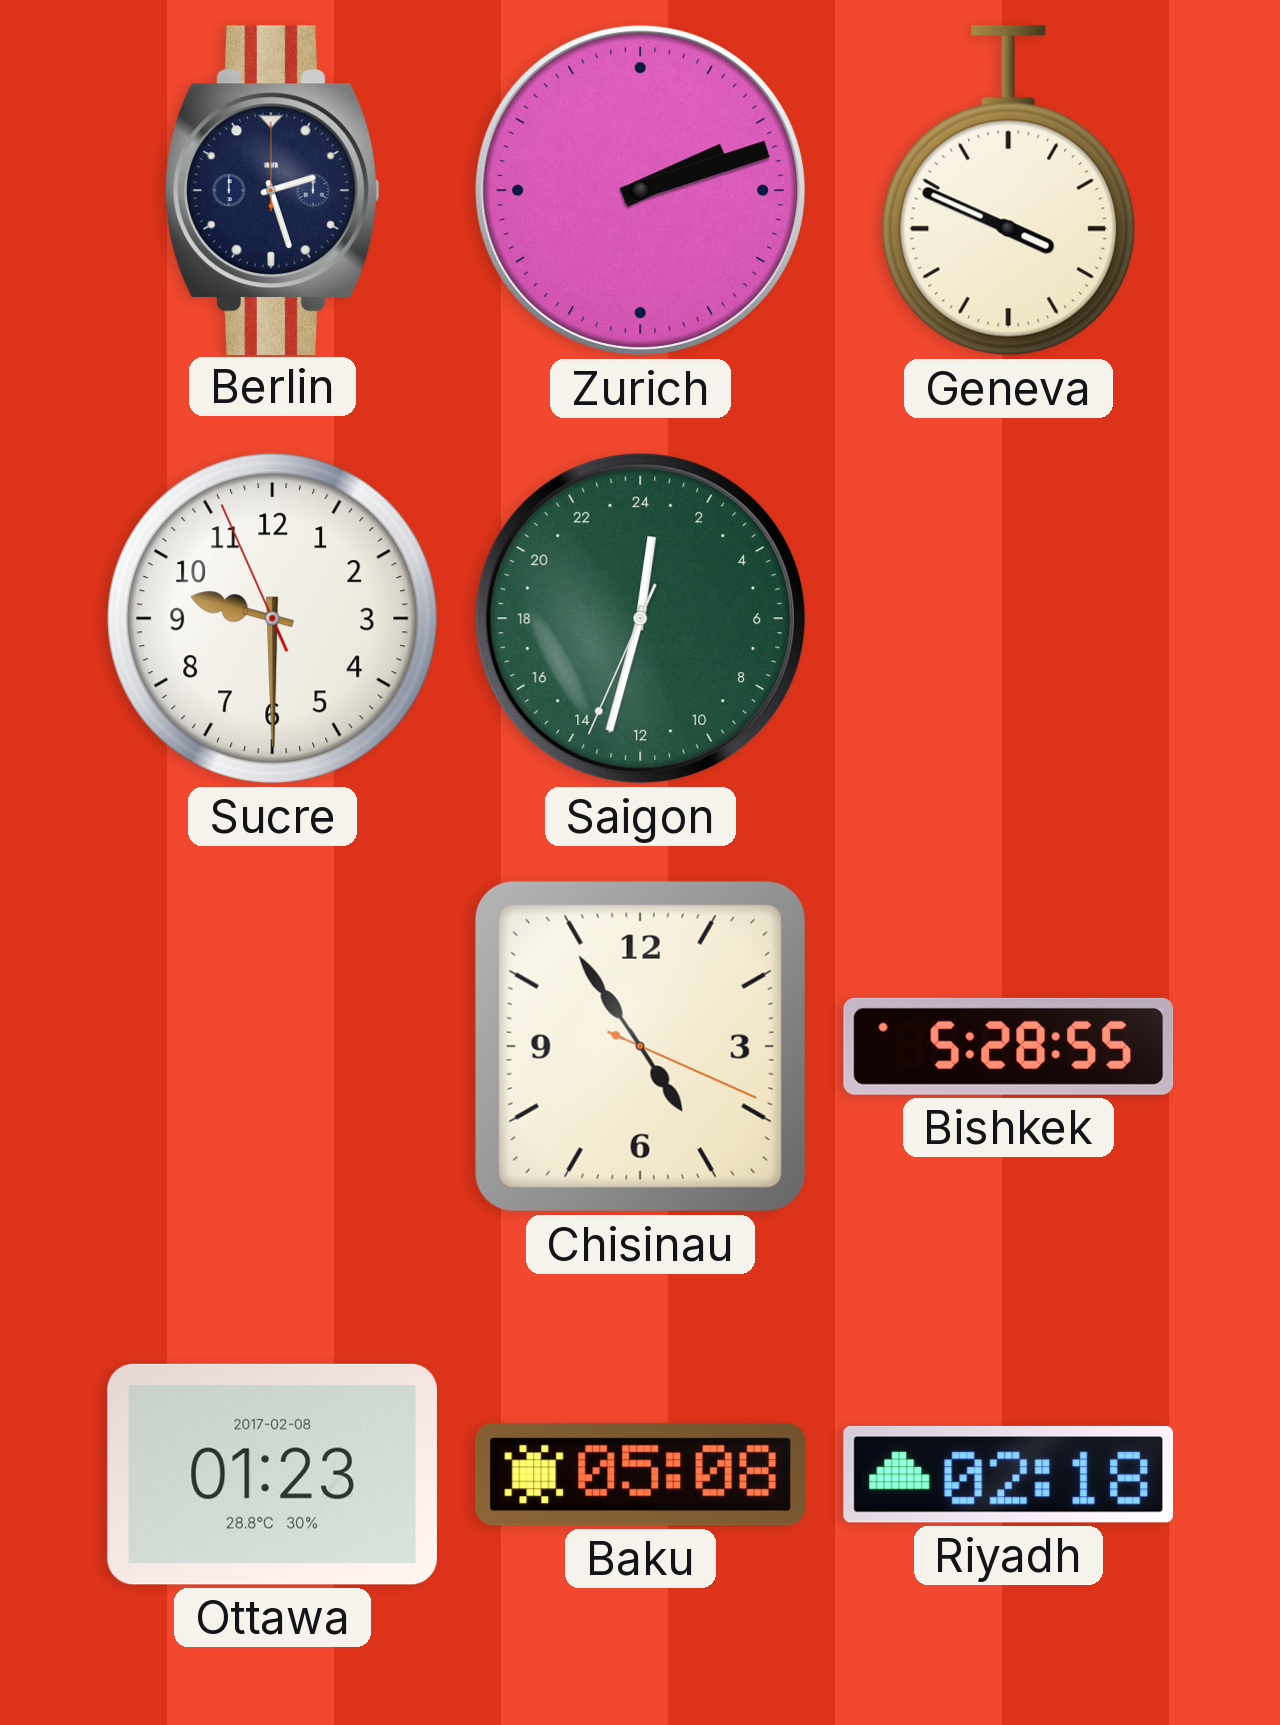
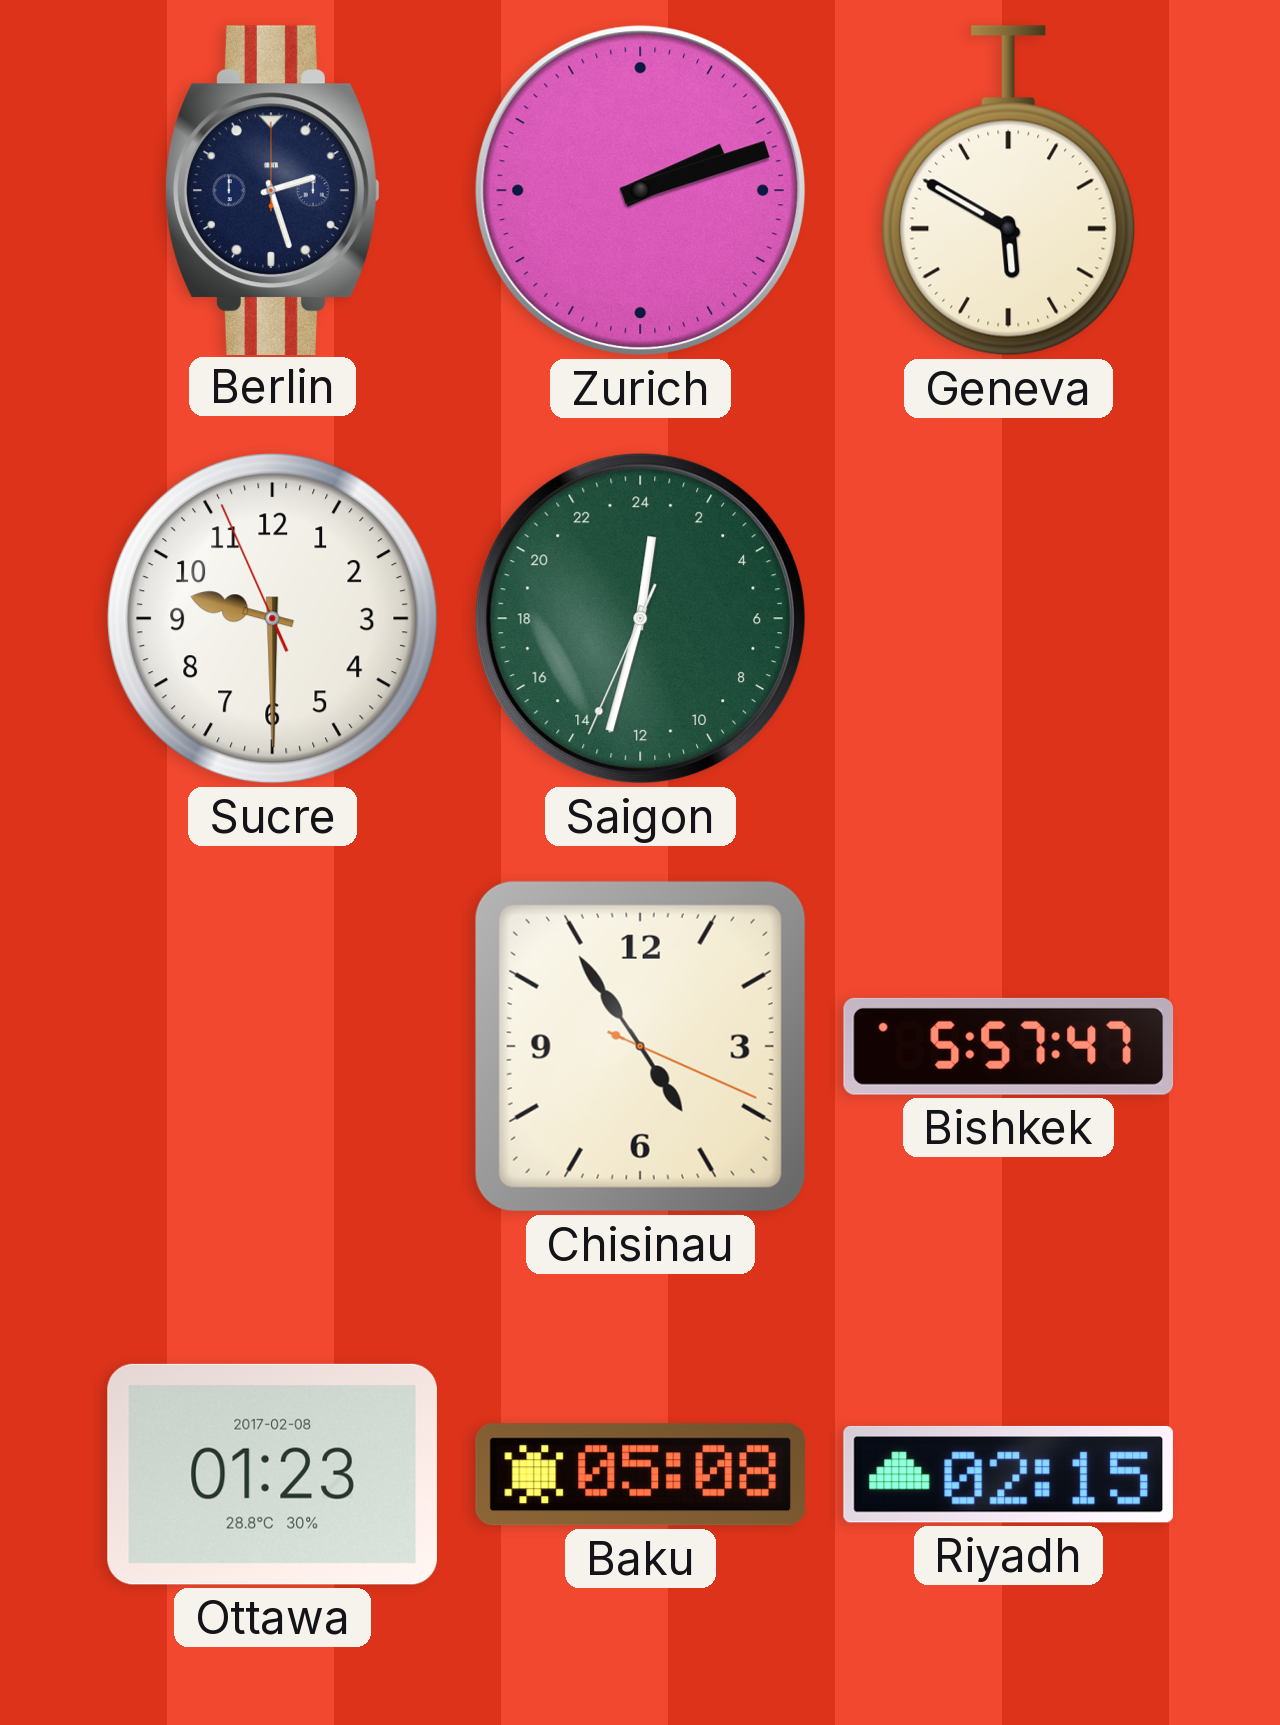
Geneva: 3:49 -> 5:50
Bishkek: 5:28 -> 5:57
Riyadh: 02:18 -> 02:15
